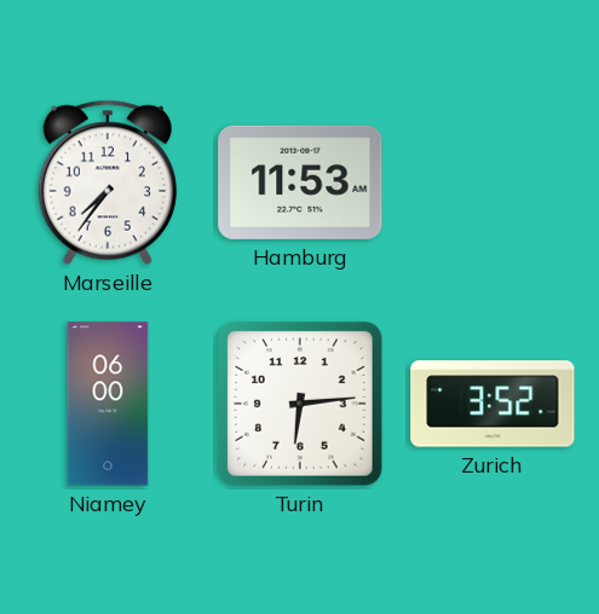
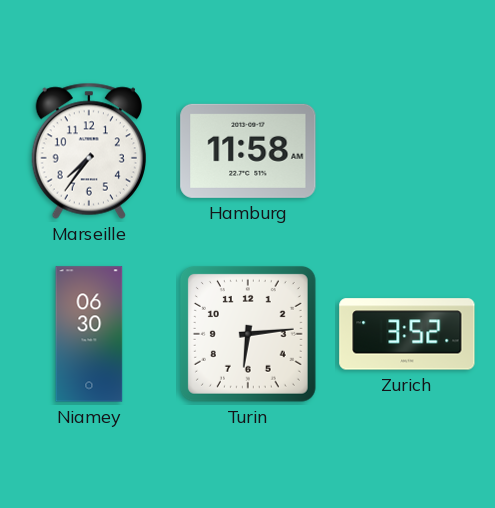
Hamburg: 11:53 -> 11:58
Niamey: 06:00 -> 06:30
